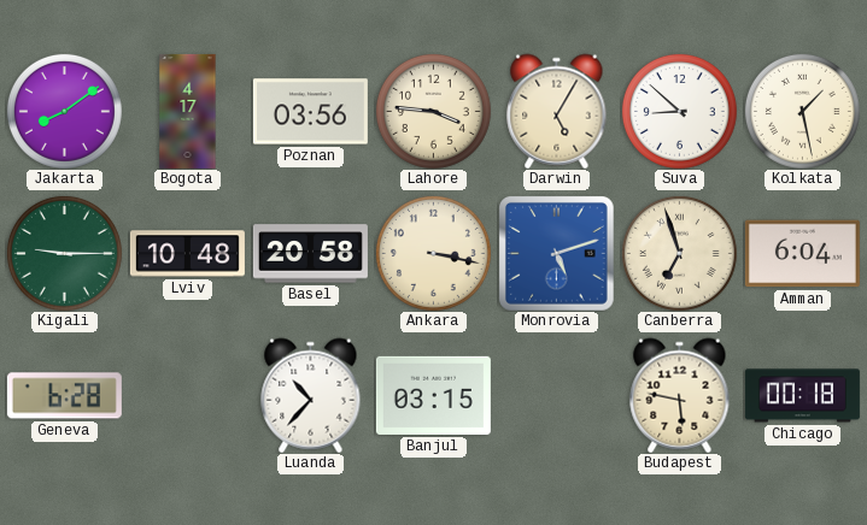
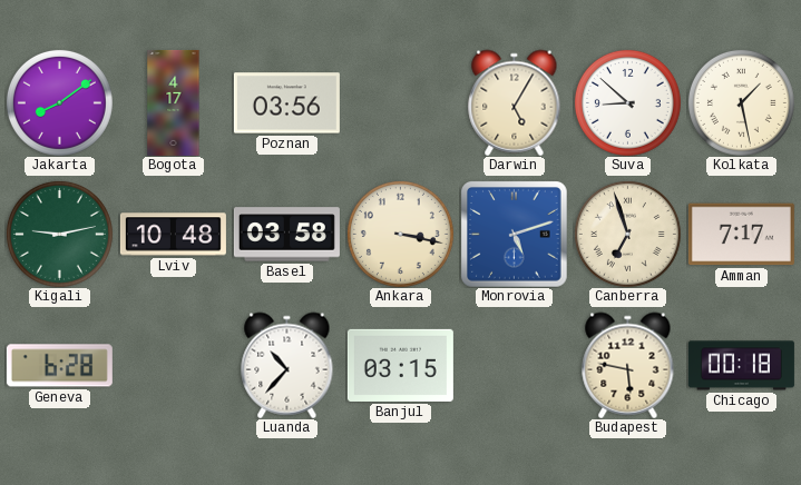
Lahore: 3:46 -> none
Kigali: 9:15 -> 9:13
Basel: 20:58 -> 03:58
Amman: 6:04 -> 7:17
